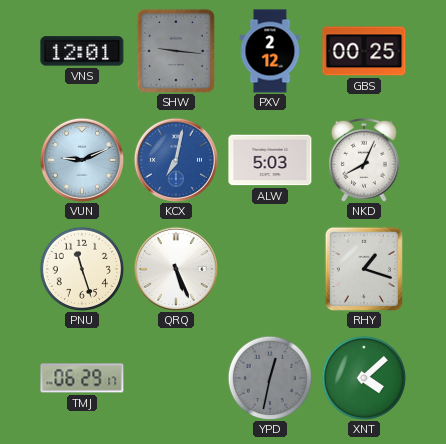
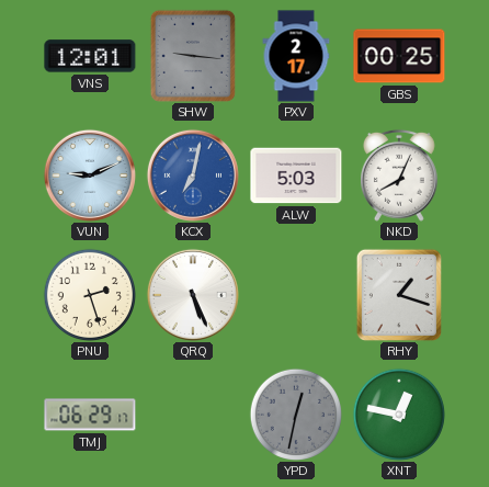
PXV: 2:12 -> 2:17
PNU: 11:27 -> 2:27
XNT: 4:08 -> 12:47
